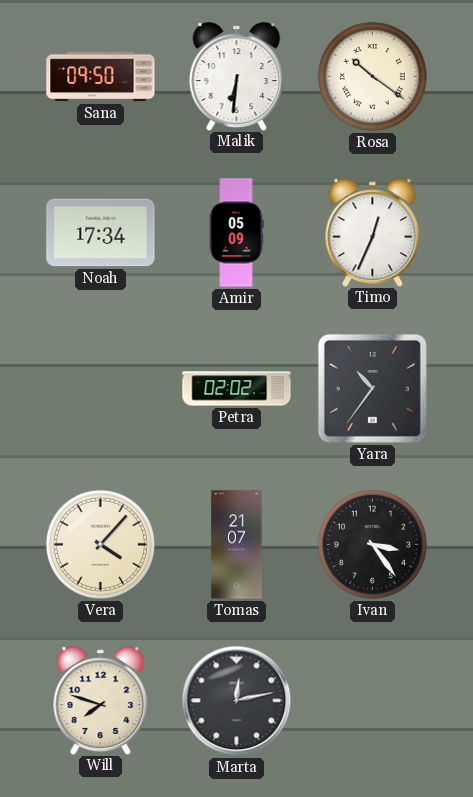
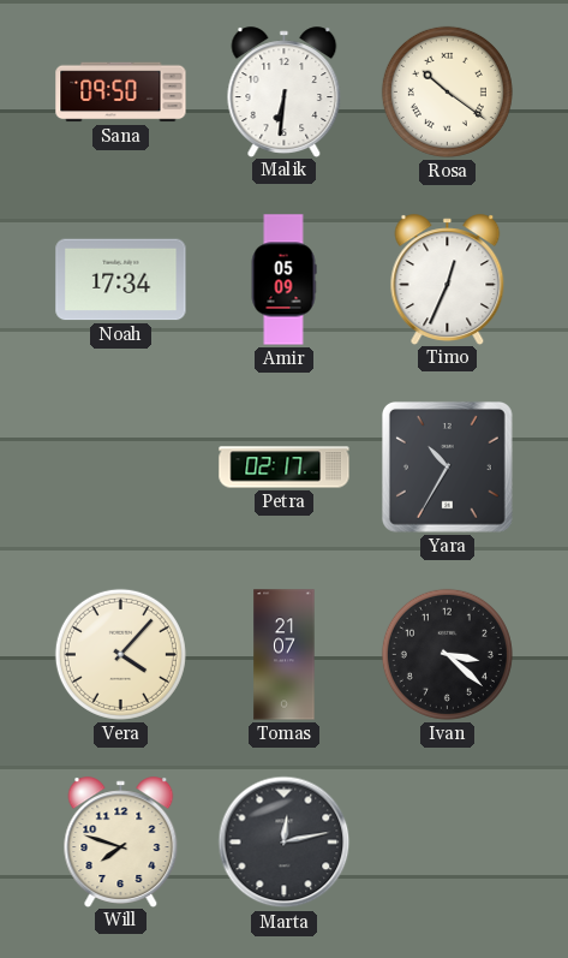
Petra: 02:02 -> 02:17
Yara: 10:36 -> 10:35
Ivan: 3:24 -> 3:22
